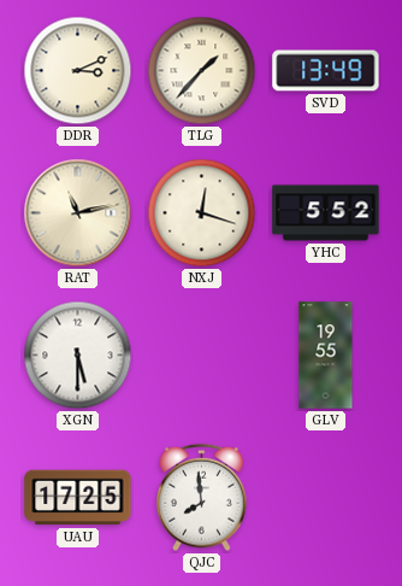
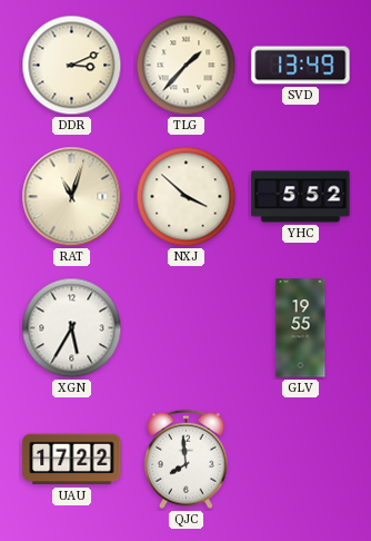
RAT: 11:13 -> 11:03
NXJ: 12:18 -> 3:52
XGN: 5:30 -> 5:35
UAU: 17:25 -> 17:22
